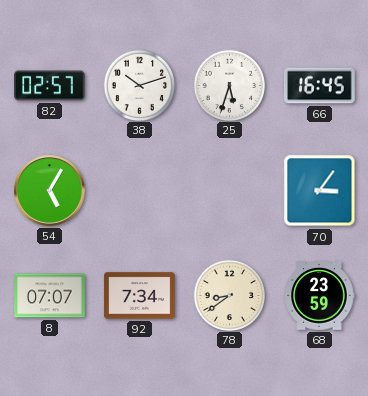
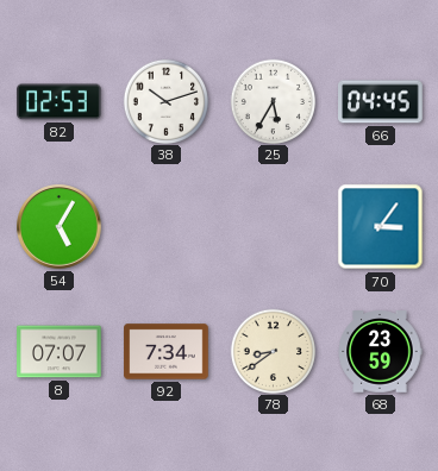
82: 02:57 -> 02:53
25: 5:33 -> 5:35
66: 16:45 -> 04:45
